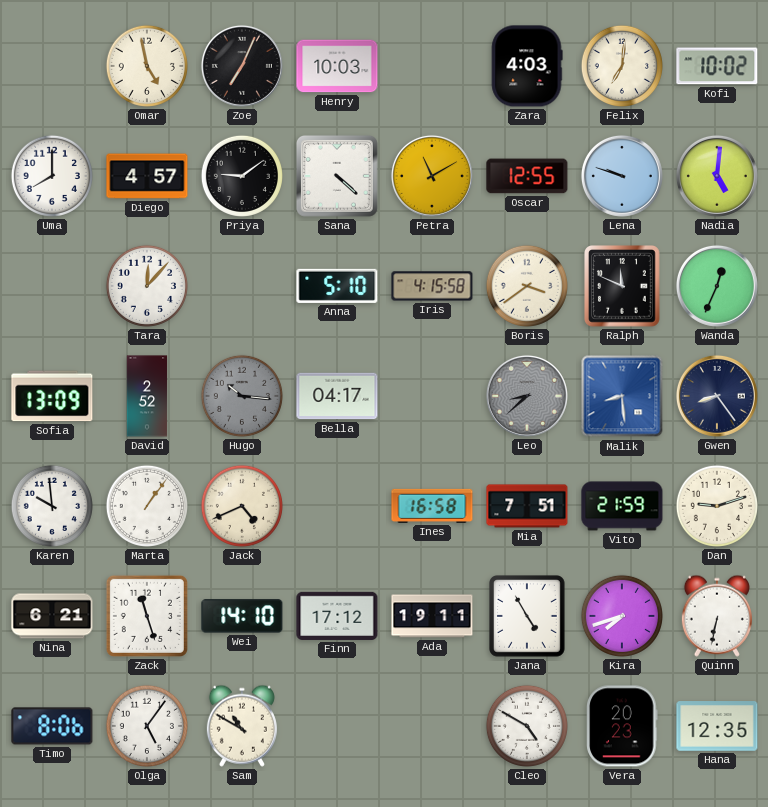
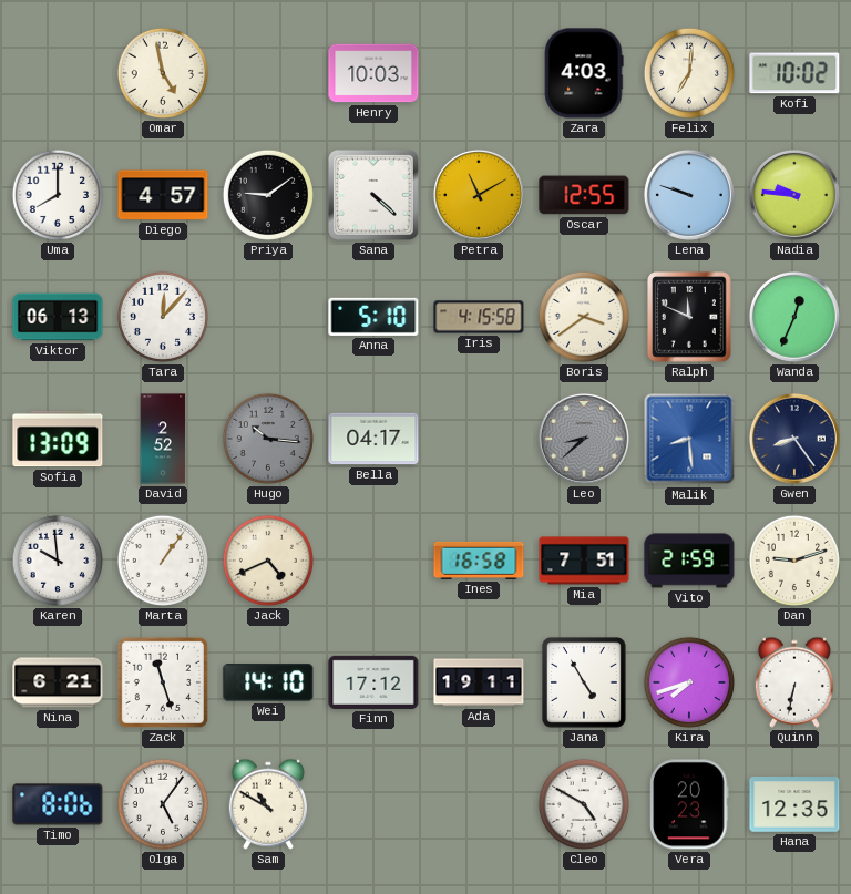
Zoe: 7:04 -> none
Nadia: 5:01 -> 9:46
Viktor: none -> 06:13
